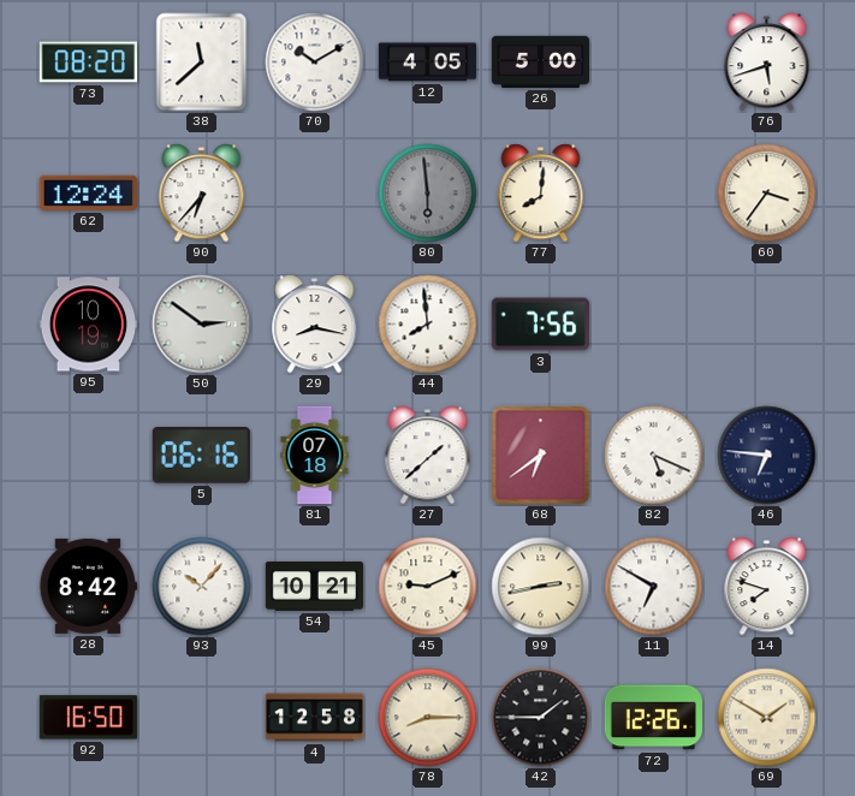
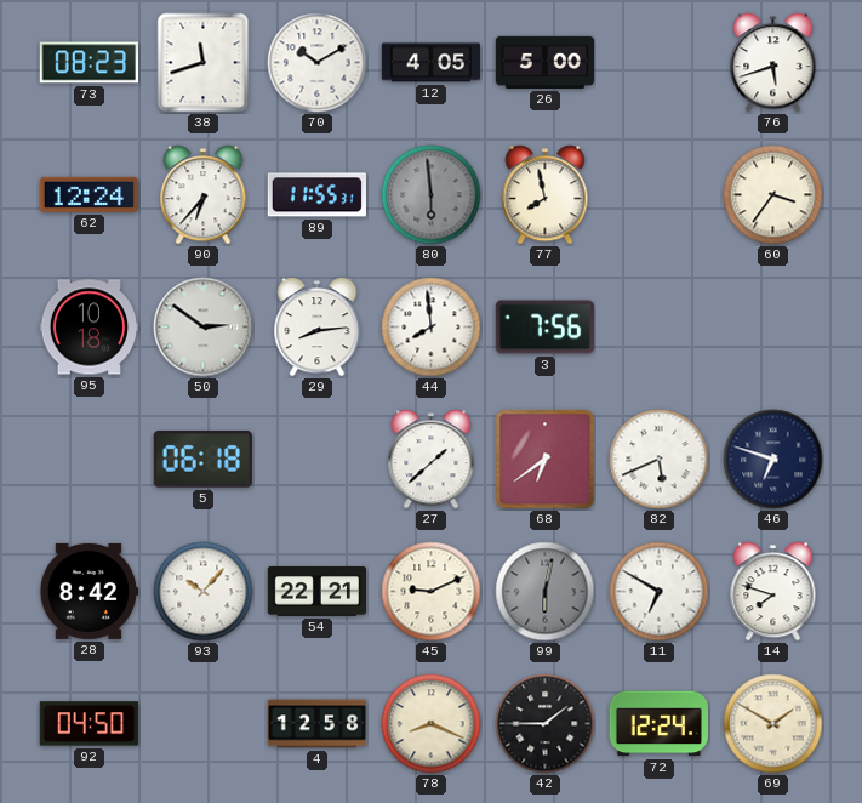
73: 08:20 -> 08:23
38: 11:38 -> 11:42
89: none -> 11:55
77: 8:01 -> 7:58
95: 10:19 -> 10:18
29: 8:17 -> 8:14
5: 06:16 -> 06:18
81: 07:18 -> none
82: 5:19 -> 5:41
46: 6:46 -> 6:48
54: 10:21 -> 22:21
99: 2:43 -> 6:02
99 dial: cream -> grey
92: 16:50 -> 04:50
78: 8:15 -> 8:19
72: 12:26 -> 12:24
